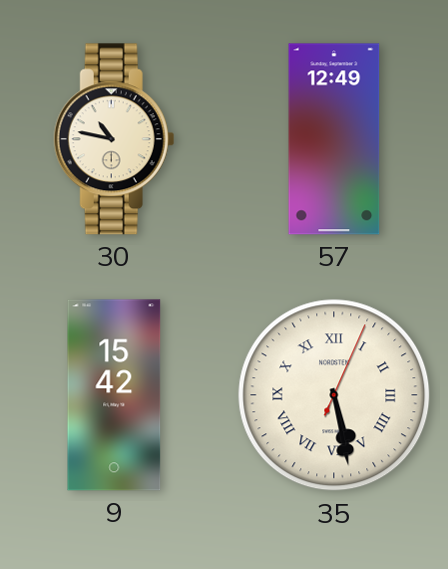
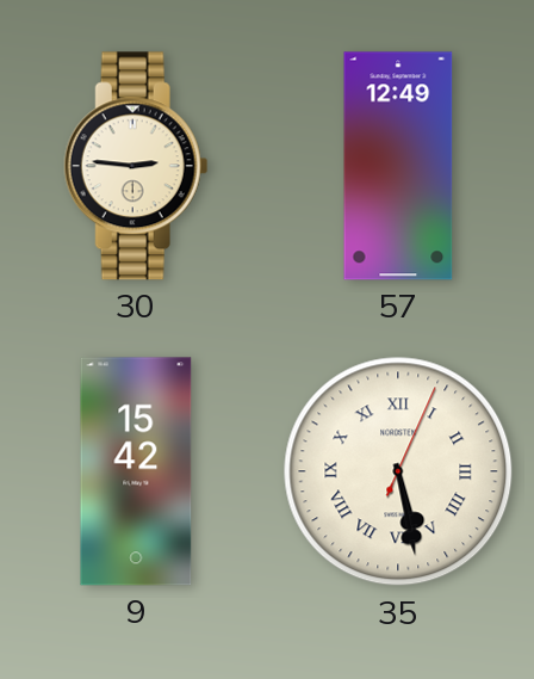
30: 10:47 -> 2:46
